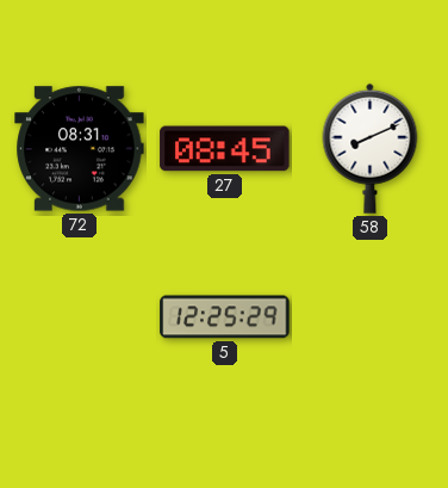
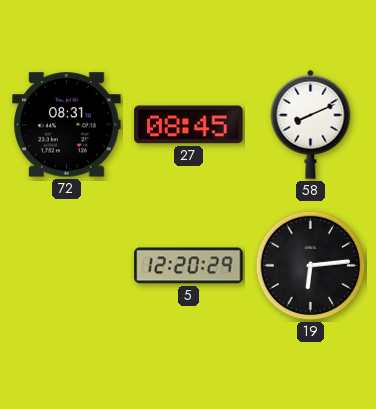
5: 12:25 -> 12:20
19: none -> 6:14
